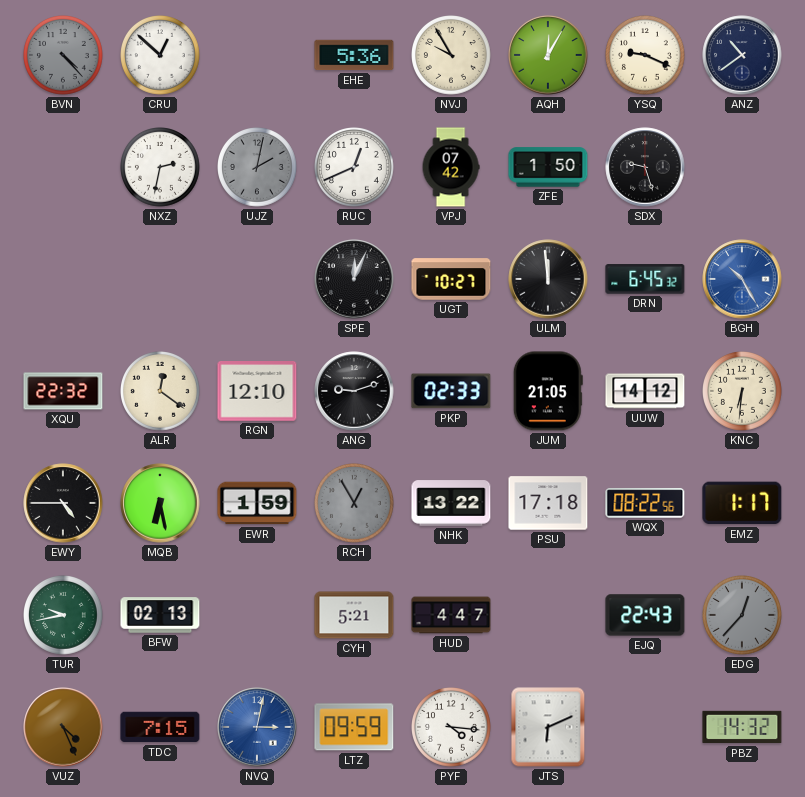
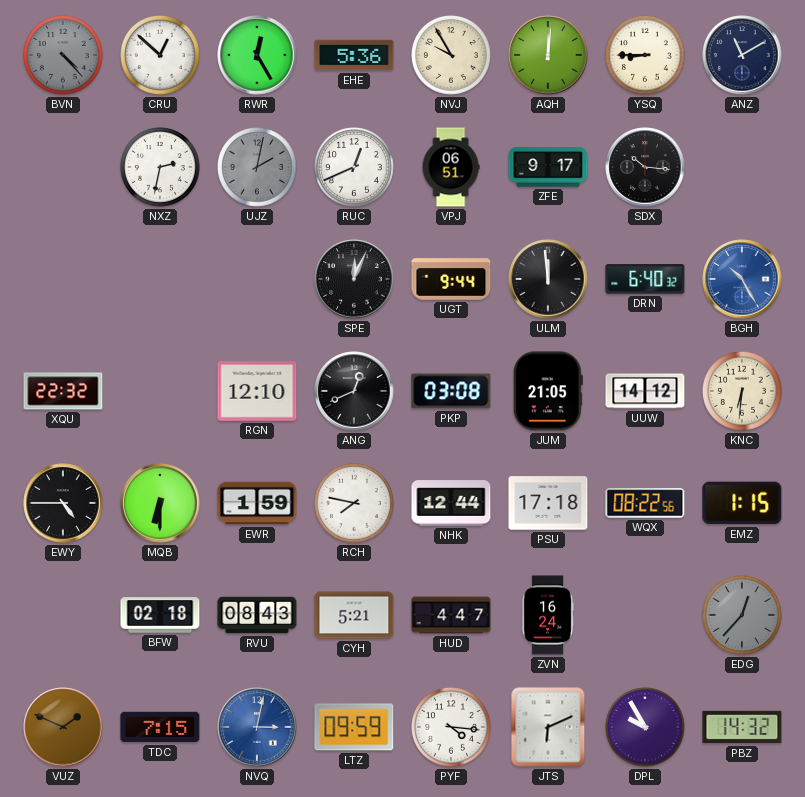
RWR: none -> 12:25
AQH: 12:05 -> 12:01
YSQ: 9:19 -> 8:45
ANZ: 10:39 -> 11:10
VPJ: 07:42 -> 06:51
ZFE: 1:50 -> 9:17
SDX: 9:27 -> 10:16
UGT: 10:27 -> 9:44
DRN: 6:45 -> 6:40
ALR: 12:21 -> none
ANG: 9:12 -> 12:41
PKP: 02:33 -> 03:08
MQB: 6:28 -> 6:30
RCH: 12:55 -> 7:47
RCH dial: grey -> white
NHK: 13:22 -> 12:44
EMZ: 1:17 -> 1:15
TUR: 9:43 -> none
BFW: 02:13 -> 02:18
RVU: none -> 08:43
ZVN: none -> 16:24
EJQ: 22:43 -> none
VUZ: 4:26 -> 1:49
DPL: none -> 9:55
